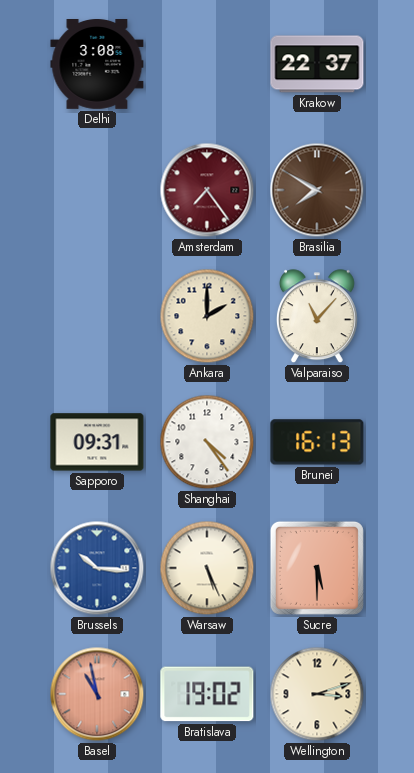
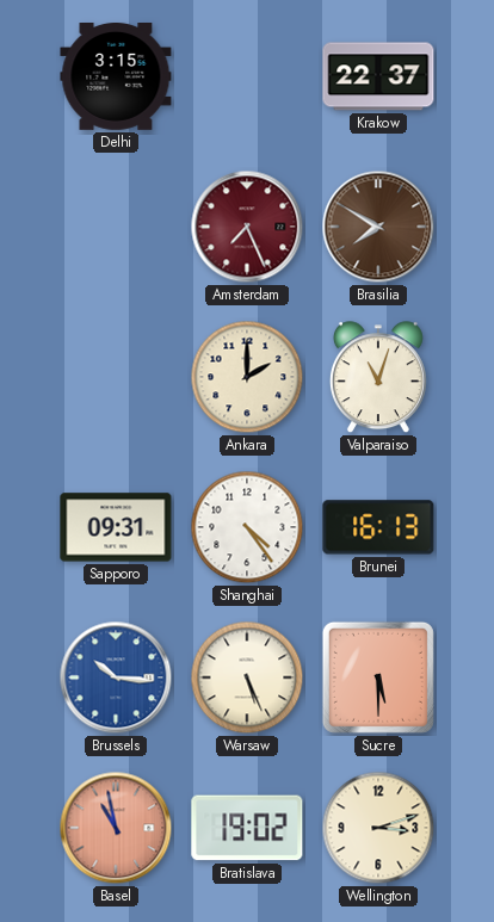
Delhi: 3:08 -> 3:15
Amsterdam: 7:24 -> 7:26
Valparaiso: 11:07 -> 11:03
